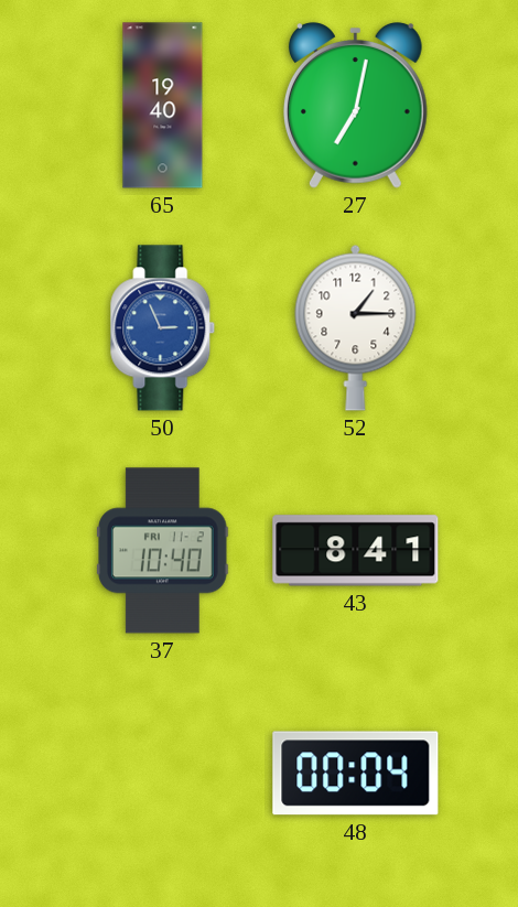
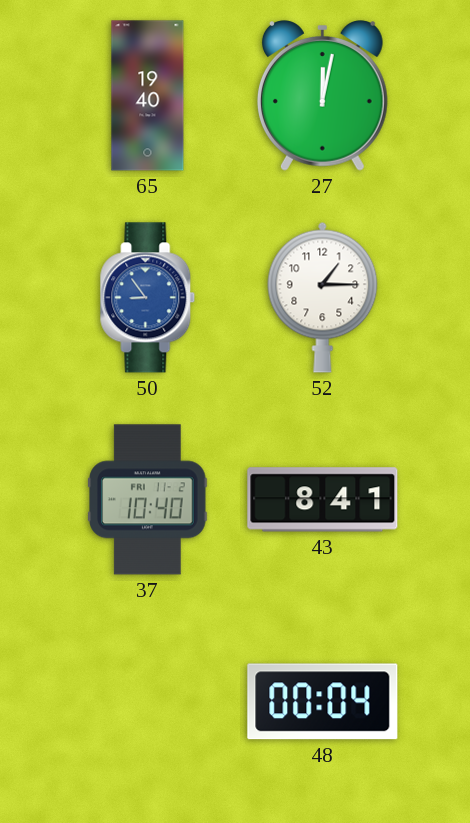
27: 7:02 -> 12:02
50: 2:56 -> 8:54
